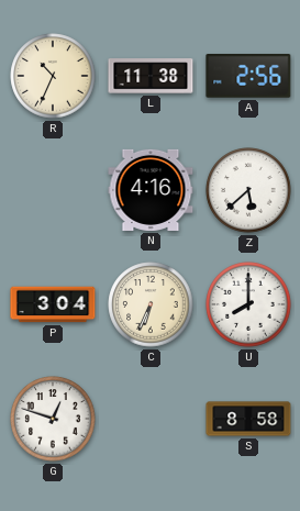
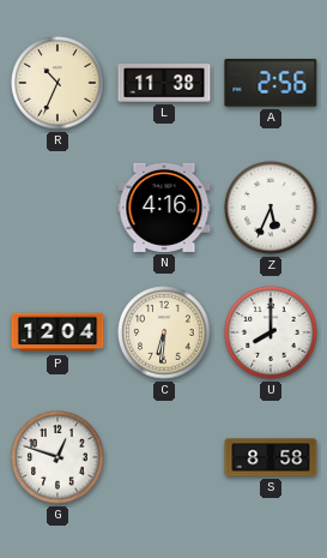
Z: 5:38 -> 5:34
P: 3:04 -> 12:04
C: 6:34 -> 6:31
